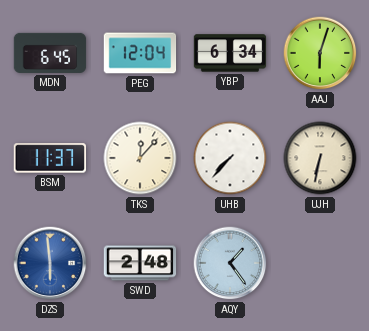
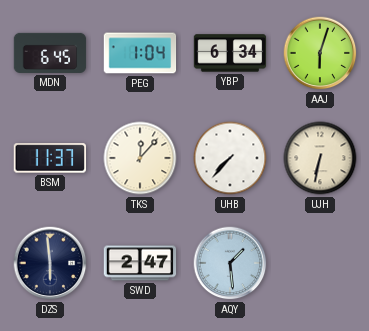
PEG: 12:04 -> 1:04
DZS dial: blue -> navy
SWD: 2:48 -> 2:47
AQY: 1:24 -> 1:29
